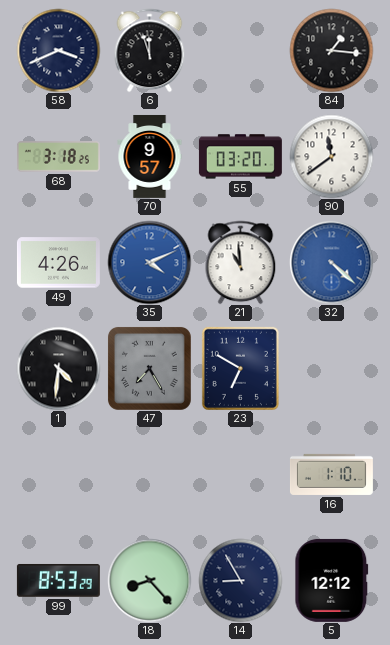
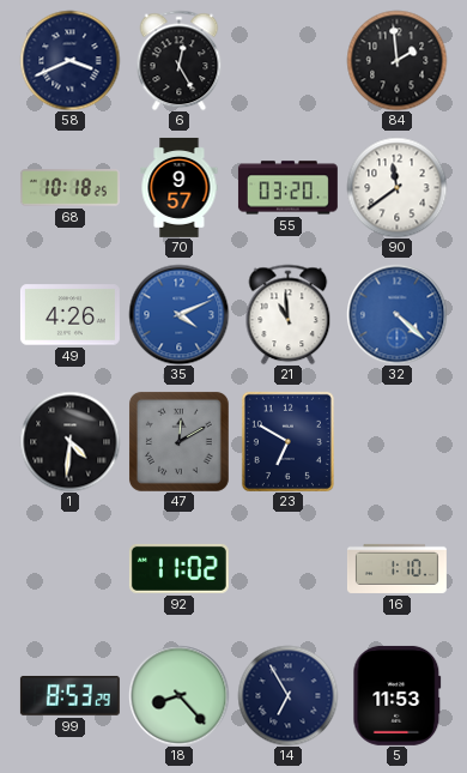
6: 11:57 -> 12:25
84: 1:16 -> 1:59
68: 3:18 -> 10:18
47: 7:25 -> 12:10
92: none -> 11:02
14: 8:55 -> 6:55
5: 12:12 -> 11:53
